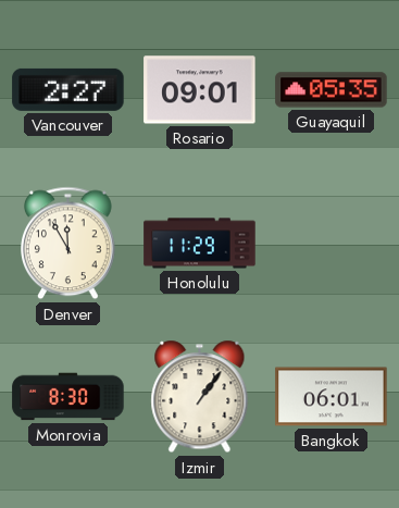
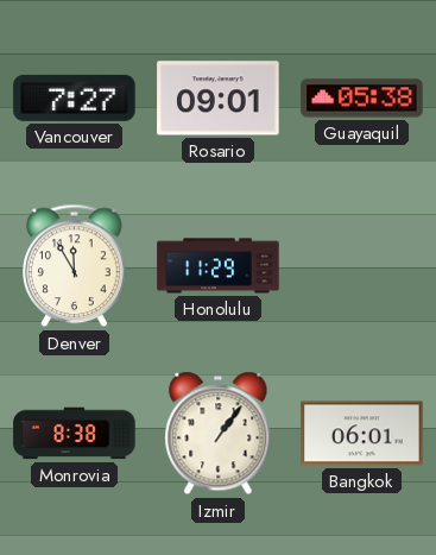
Vancouver: 2:27 -> 7:27
Guayaquil: 05:35 -> 05:38
Monrovia: 8:30 -> 8:38
